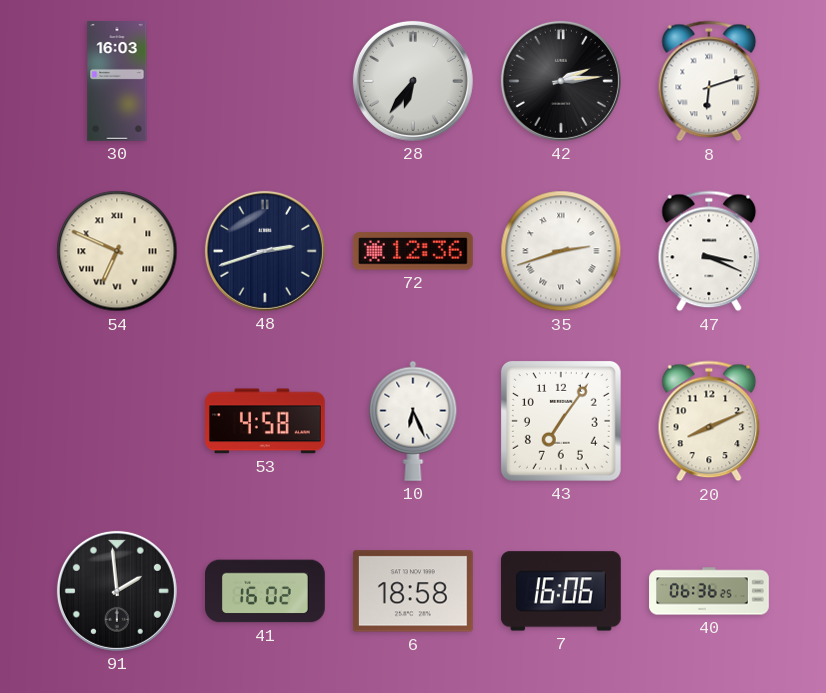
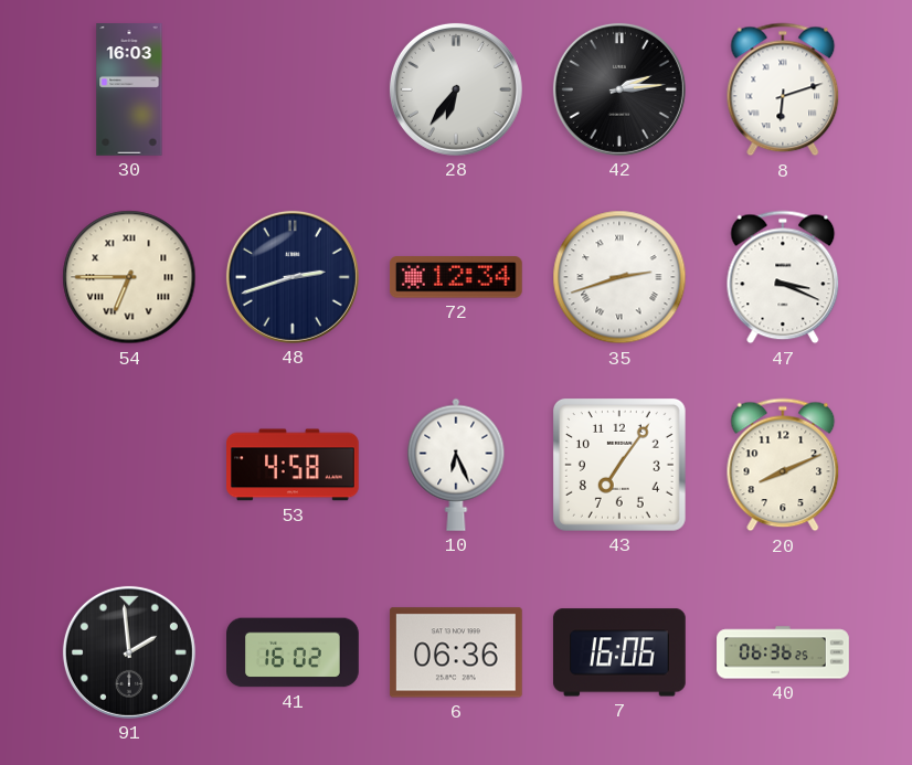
54: 6:49 -> 6:45
72: 12:36 -> 12:34
6: 18:58 -> 06:36
